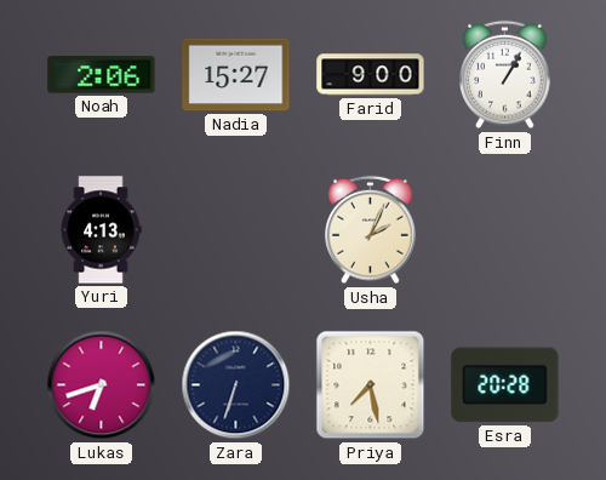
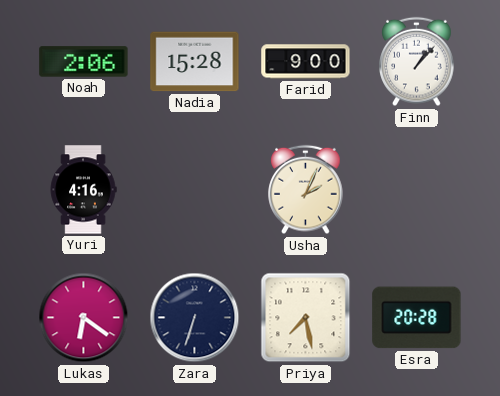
Nadia: 15:27 -> 15:28
Finn: 1:05 -> 1:07
Yuri: 4:13 -> 4:16
Lukas: 6:42 -> 6:21
